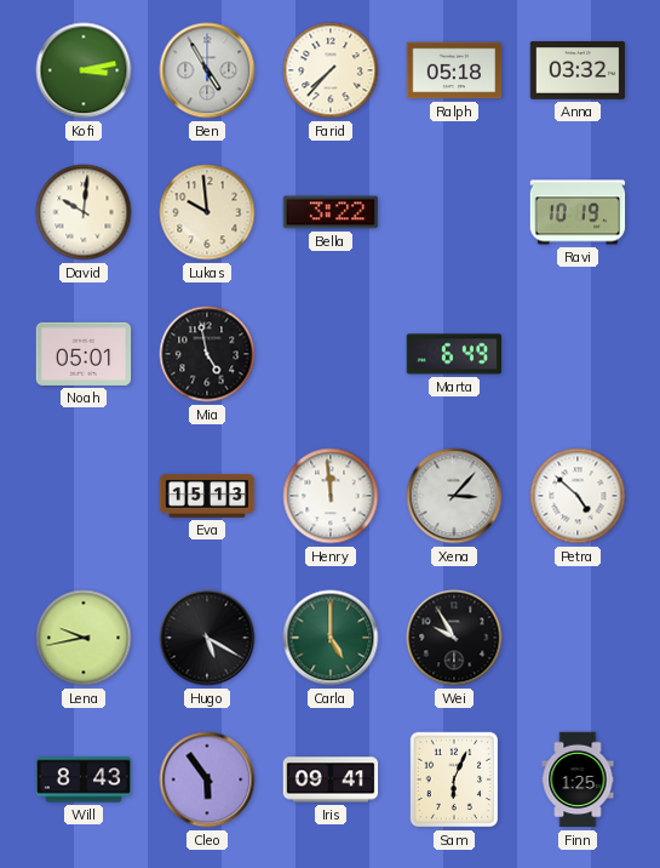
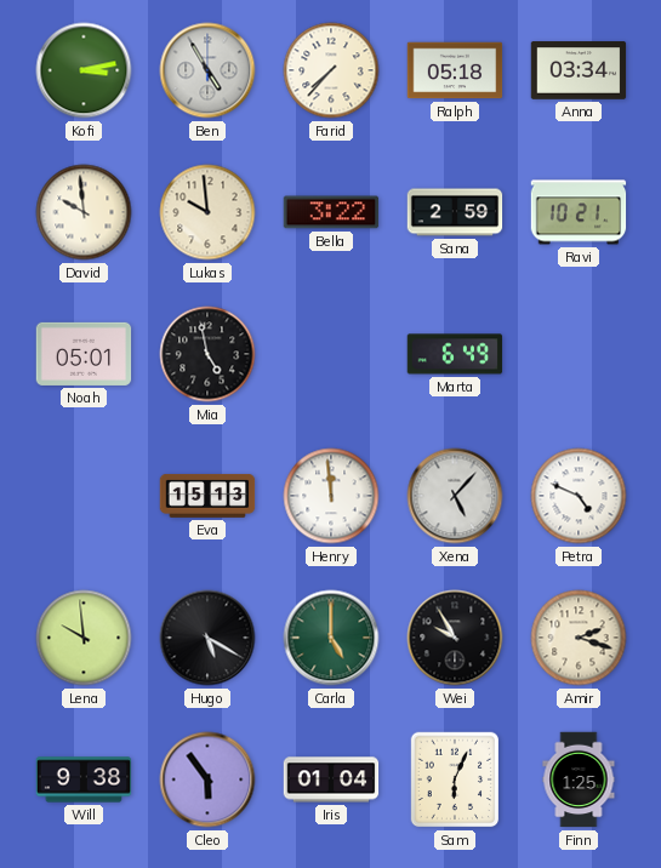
Anna: 03:32 -> 03:34
David: 10:01 -> 9:59
Sana: none -> 2:59
Ravi: 10:19 -> 10:21
Xena: 3:07 -> 5:07
Petra: 4:52 -> 4:49
Lena: 9:43 -> 9:59
Amir: none -> 2:18
Will: 8:43 -> 9:38
Iris: 09:41 -> 01:04
